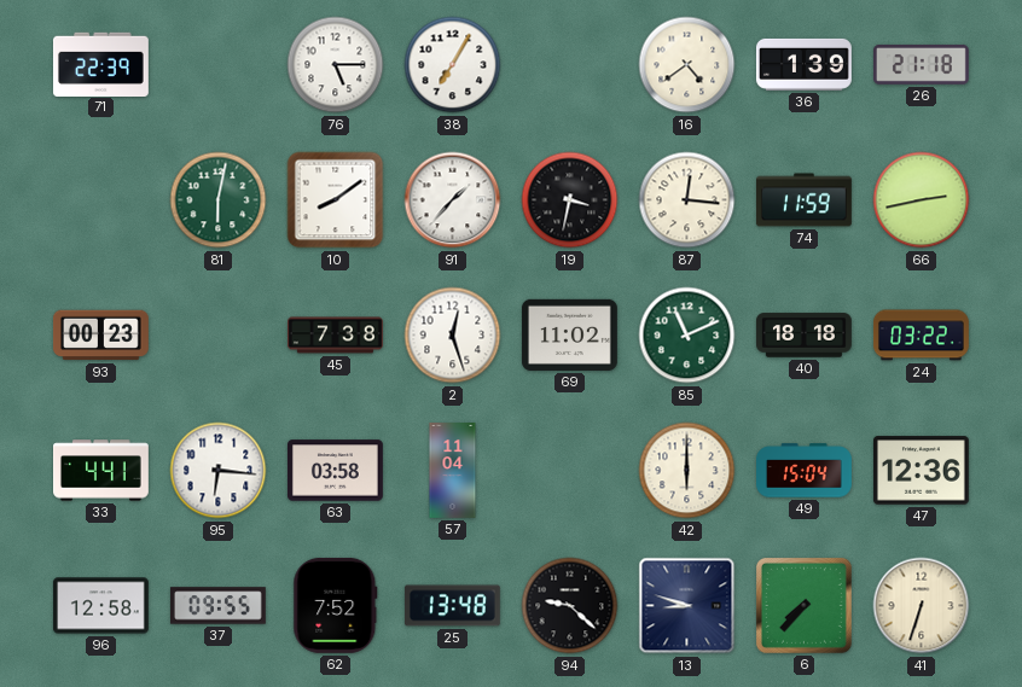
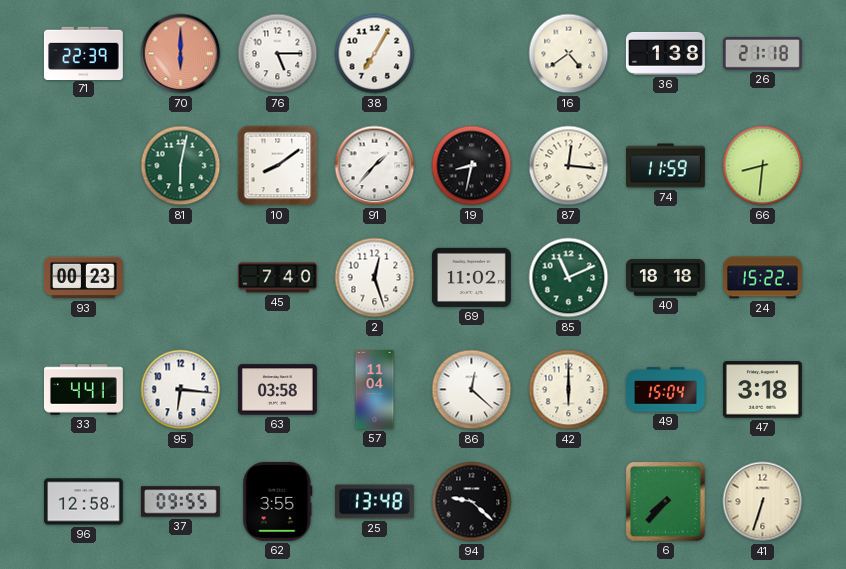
70: none -> 6:00
36: 1:39 -> 1:38
19: 3:32 -> 8:32
66: 2:43 -> 8:31
45: 7:38 -> 7:40
24: 03:22 -> 15:22
86: none -> 12:22
47: 12:36 -> 3:18
62: 7:52 -> 3:55
13: 8:48 -> none
